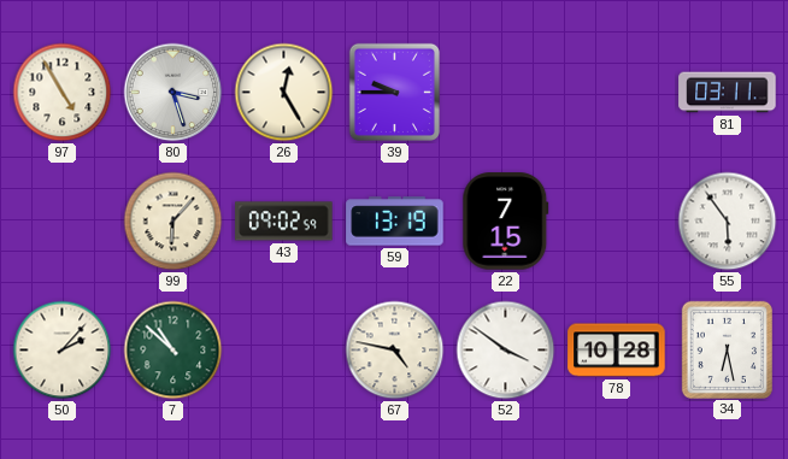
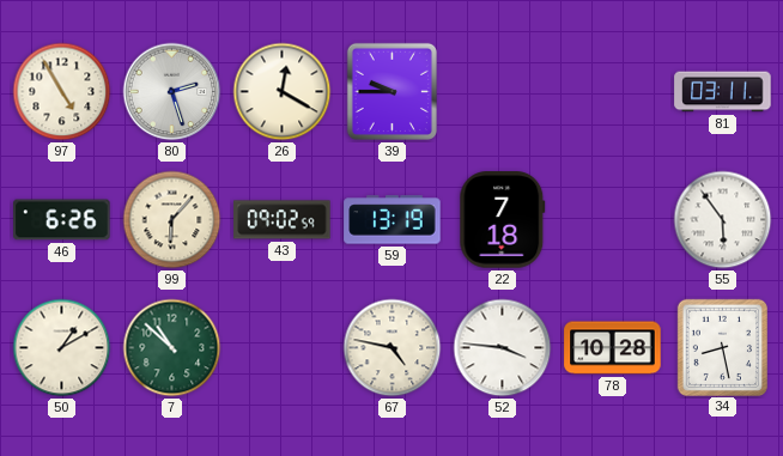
80: 3:27 -> 2:27
26: 12:25 -> 12:20
46: none -> 6:26
22: 7:15 -> 7:18
50: 2:07 -> 1:10
52: 3:51 -> 3:46
34: 6:28 -> 8:28
